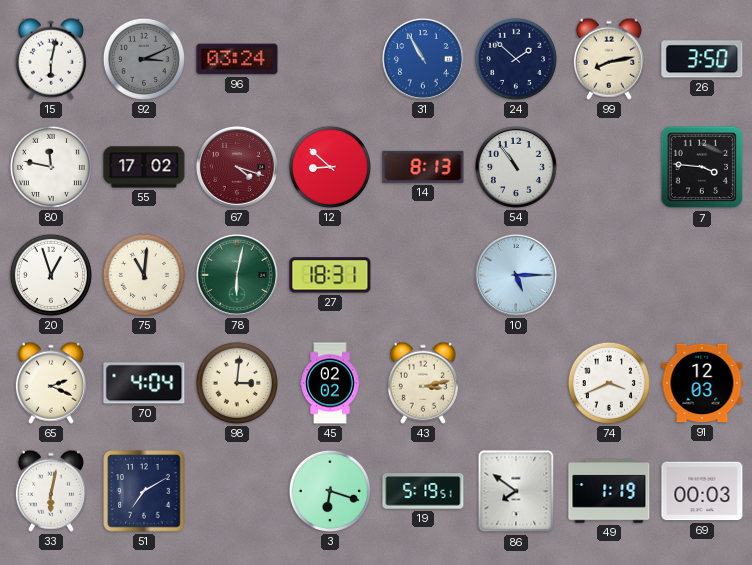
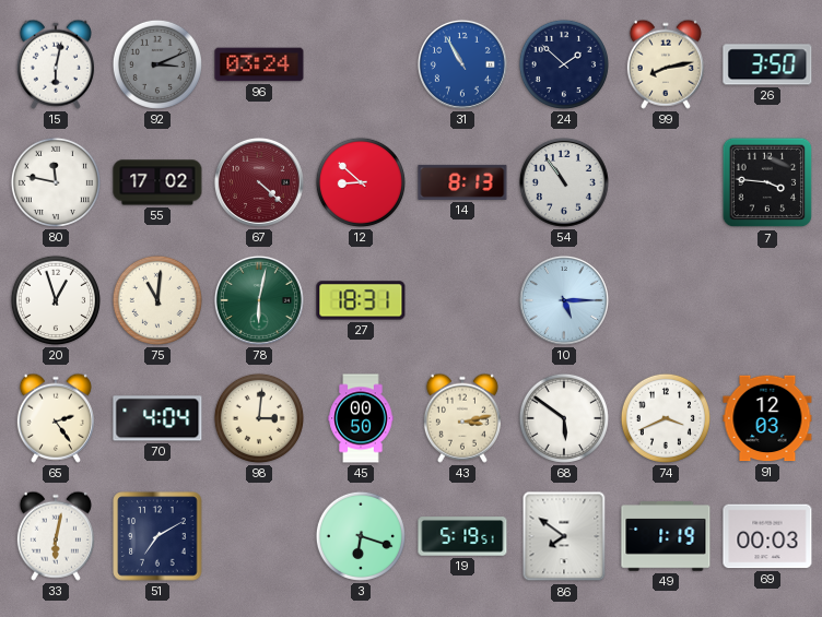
67: 4:18 -> 4:22
65: 2:19 -> 2:24
45: 02:02 -> 00:50
68: none -> 5:51
